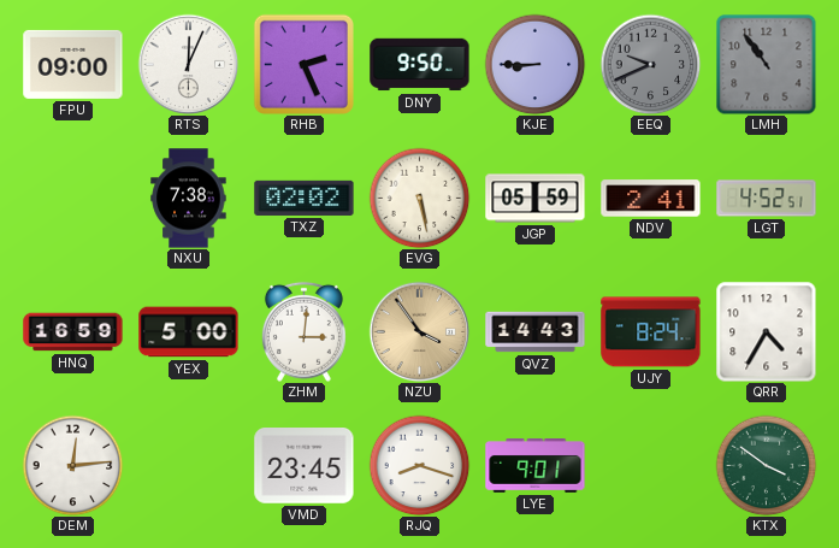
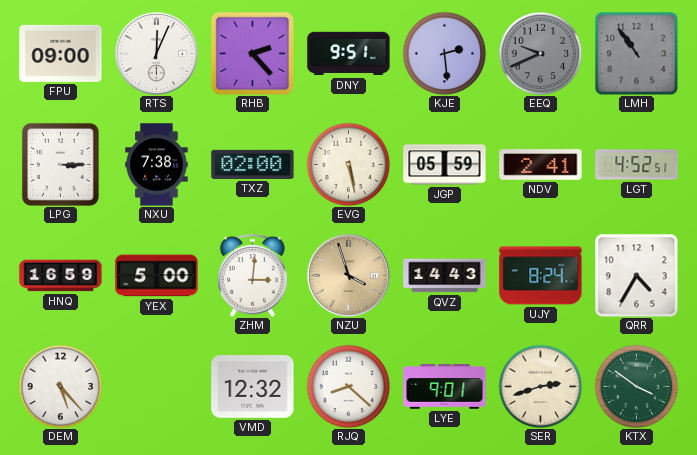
RHB: 2:26 -> 2:23
DNY: 9:50 -> 9:51
KJE: 8:45 -> 2:29
LPG: none -> 3:15
TXZ: 02:02 -> 02:00
NZU: 3:54 -> 3:57
DEM: 12:14 -> 5:23
VMD: 23:45 -> 12:32
RJQ: 8:18 -> 8:22
SER: none -> 2:42
